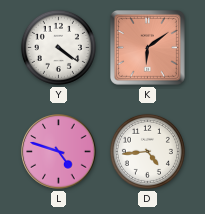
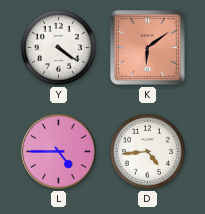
L: 4:48 -> 4:45
